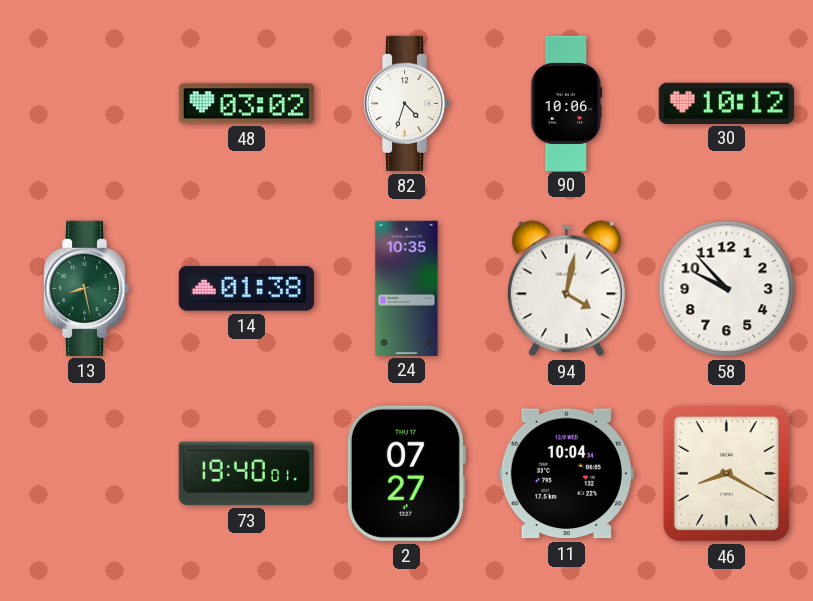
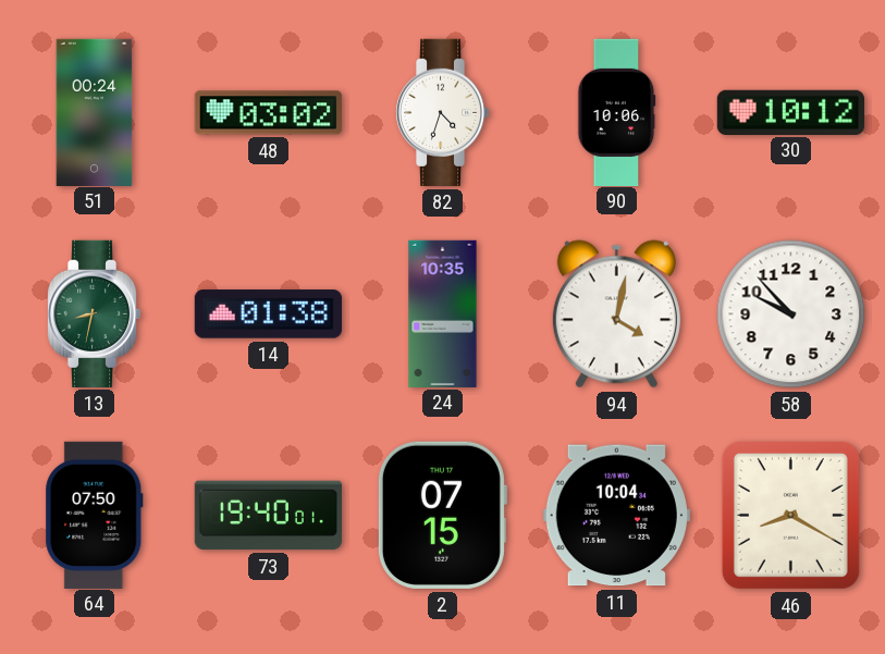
51: none -> 00:24
13: 8:28 -> 8:32
64: none -> 07:50
2: 07:27 -> 07:15
